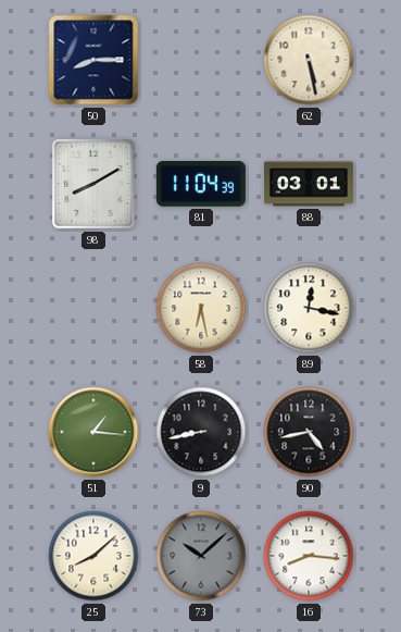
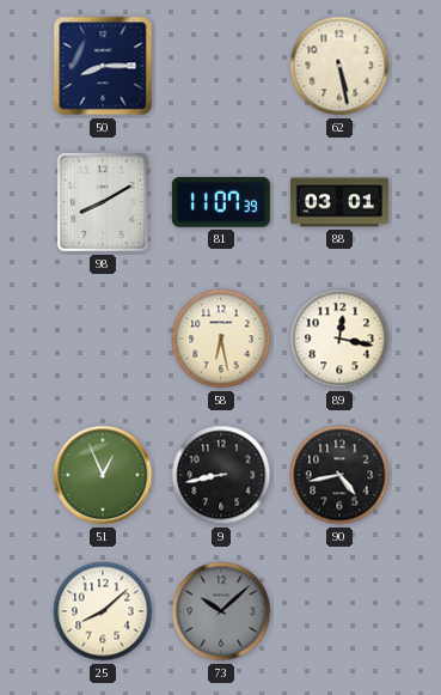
81: 11:04 -> 11:07
51: 1:16 -> 12:56
16: 8:16 -> none
